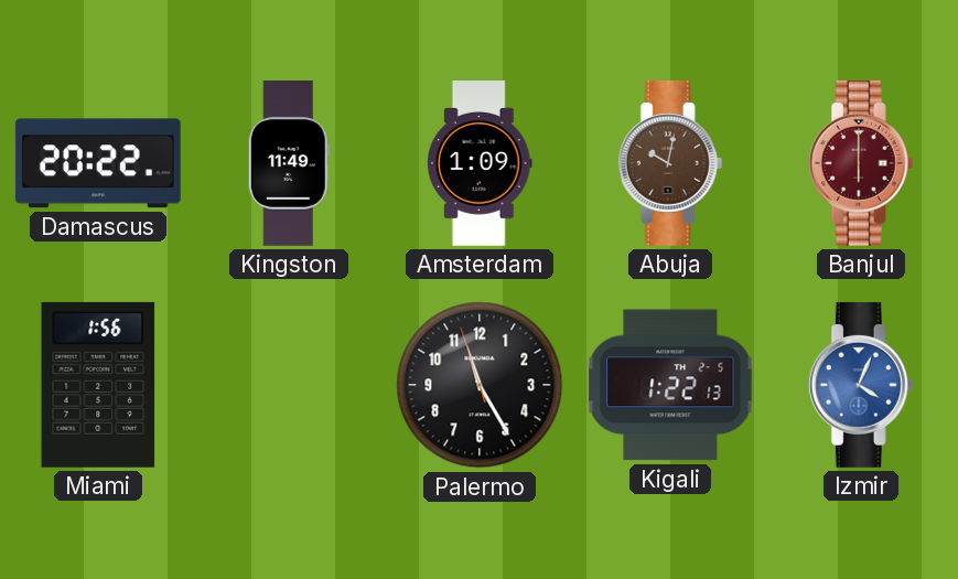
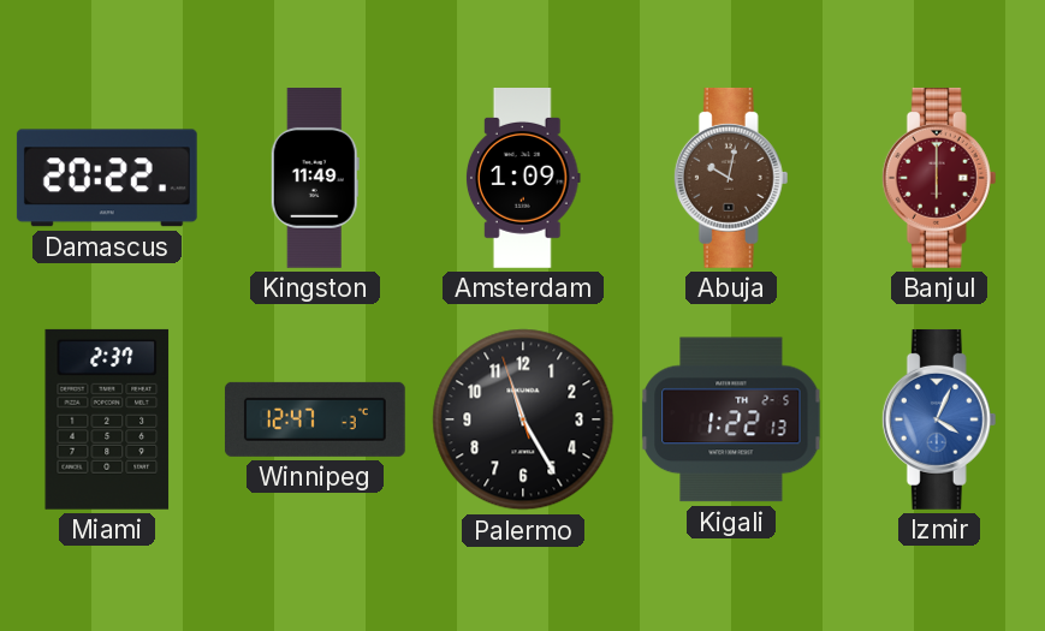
Miami: 1:56 -> 2:37
Winnipeg: none -> 12:47
